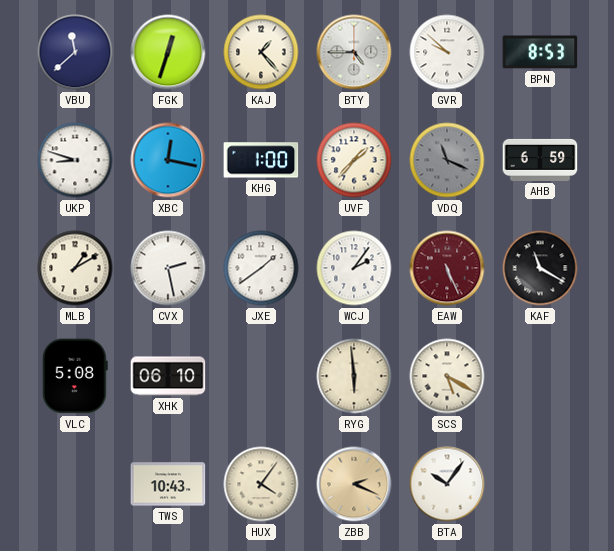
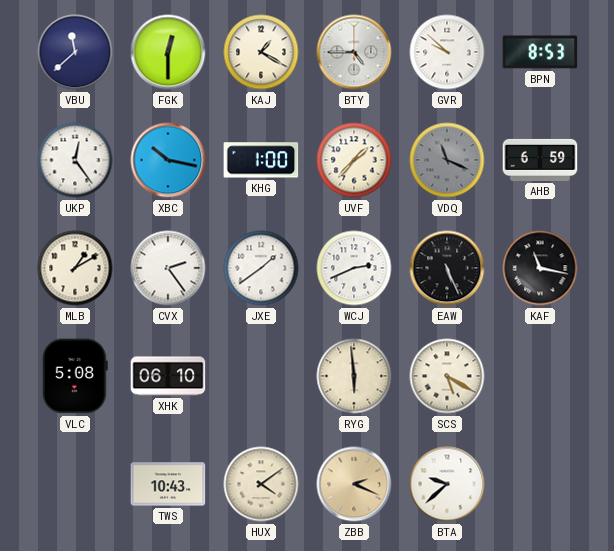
FGK: 12:33 -> 12:30
KAJ: 1:23 -> 1:20
UKP: 8:48 -> 12:24
XBC: 12:17 -> 10:17
CVX: 2:28 -> 2:24
WCJ: 2:06 -> 2:41
EAW dial: burgundy -> black
KAF: 11:20 -> 11:17
HUX: 4:06 -> 4:09
BTA: 10:06 -> 9:38
